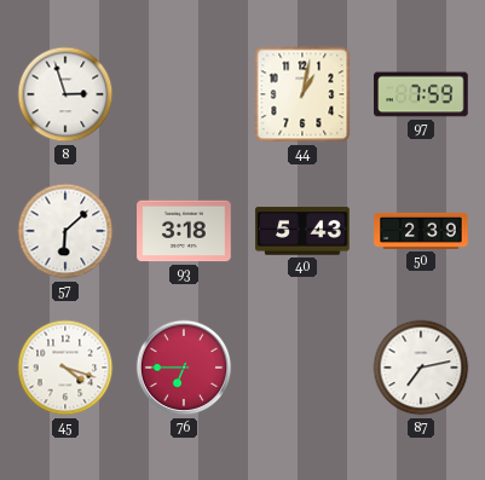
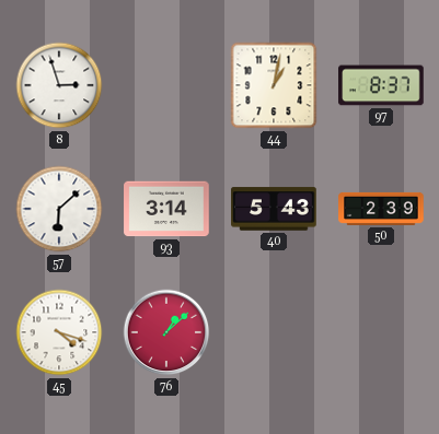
97: 7:59 -> 8:37
93: 3:18 -> 3:14
76: 6:45 -> 1:08
87: 7:13 -> none
